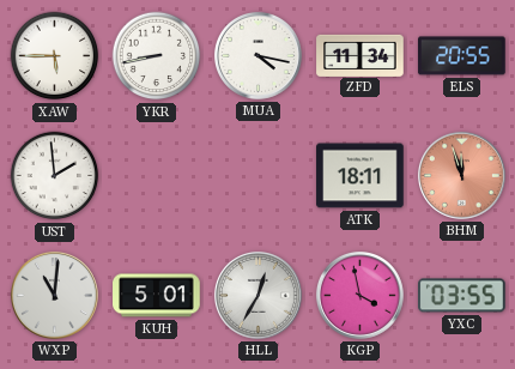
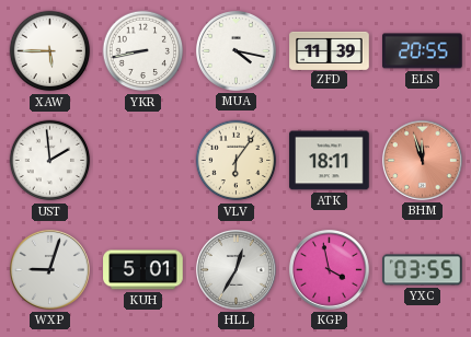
ZFD: 11:34 -> 11:39
VLV: none -> 6:06
WXP: 11:01 -> 9:03
